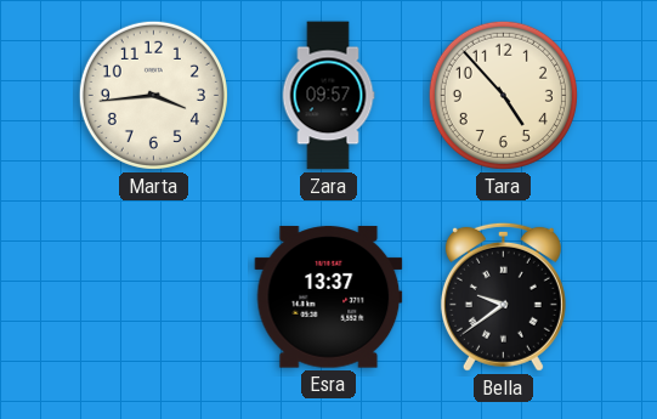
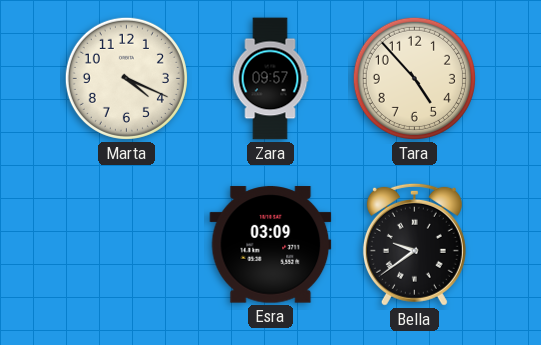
Marta: 3:44 -> 4:19
Esra: 13:37 -> 03:09
